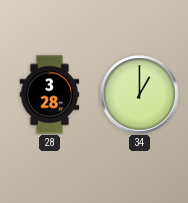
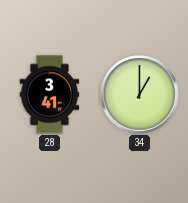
28: 3:28 -> 3:41
